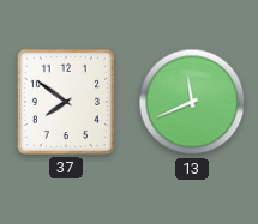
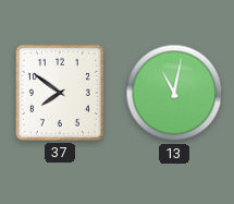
13: 11:41 -> 11:02
